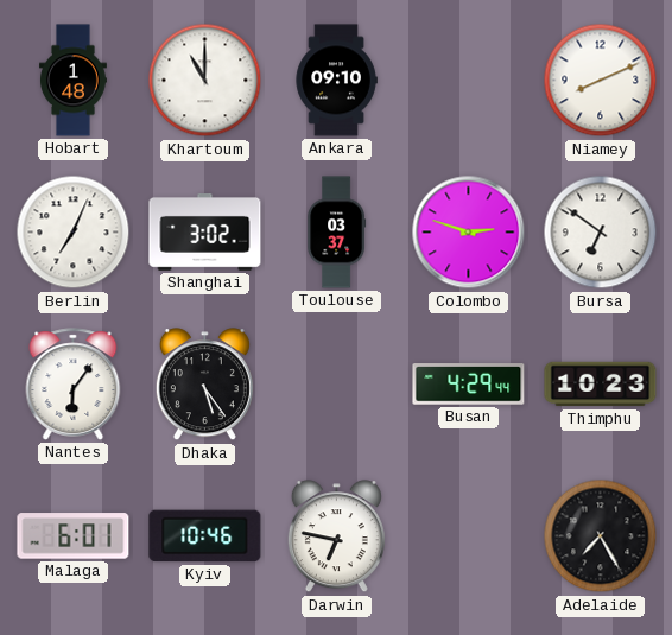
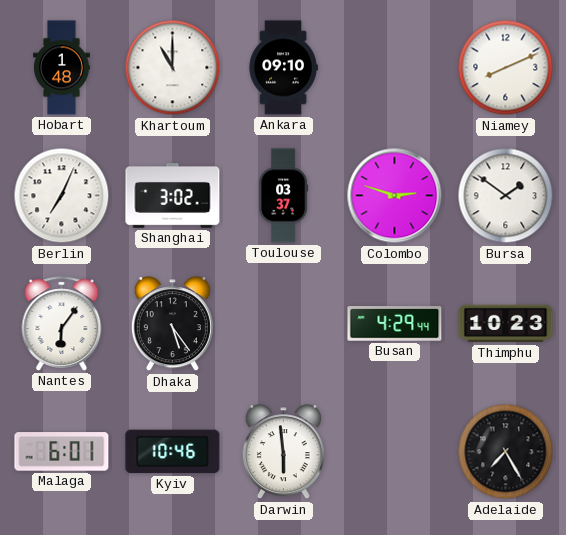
Bursa: 6:51 -> 1:51
Darwin: 6:47 -> 5:59
